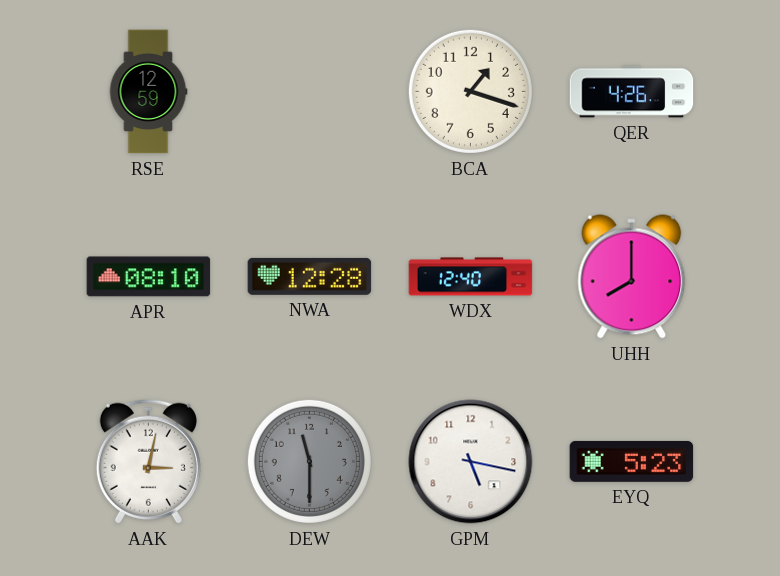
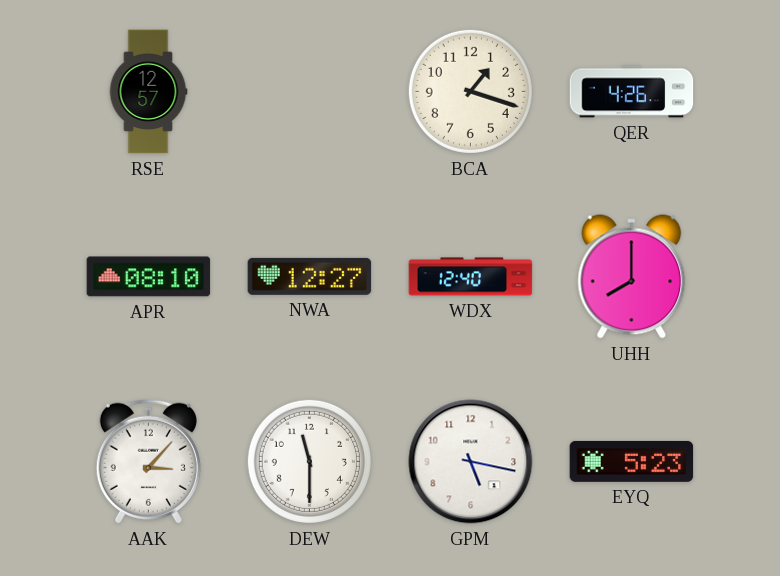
RSE: 12:59 -> 12:57
NWA: 12:28 -> 12:27
AAK: 3:02 -> 3:07
DEW dial: grey -> white
